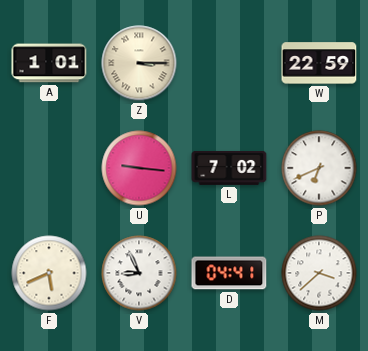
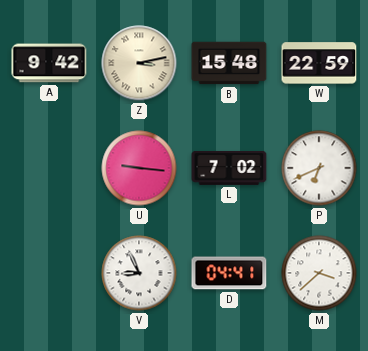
A: 1:01 -> 9:42
Z: 3:15 -> 3:13
B: none -> 15:48
F: 5:41 -> none
